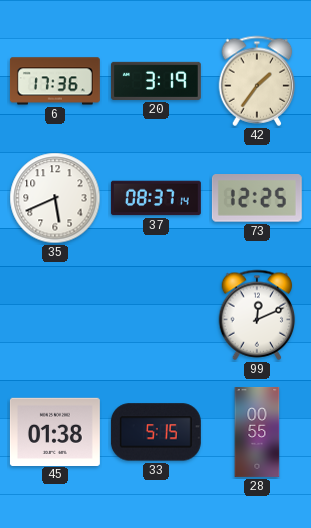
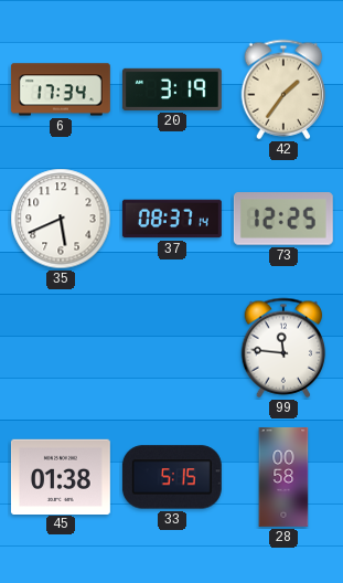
6: 17:36 -> 17:34
99: 12:11 -> 11:46
28: 00:55 -> 00:58
